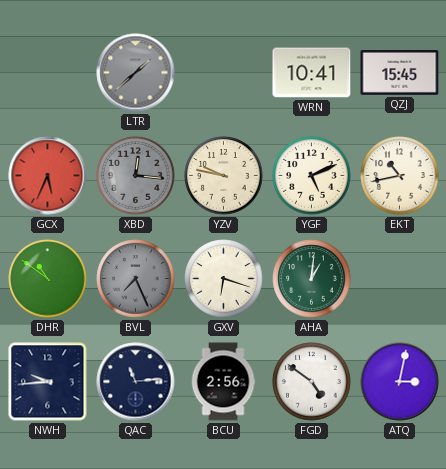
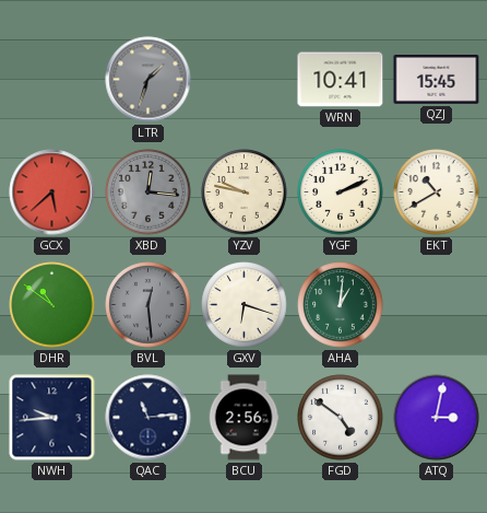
LTR: 1:38 -> 1:33
GCX: 5:34 -> 5:38
YGF: 5:11 -> 2:11
EKT: 10:43 -> 10:40
BVL: 7:26 -> 12:29
